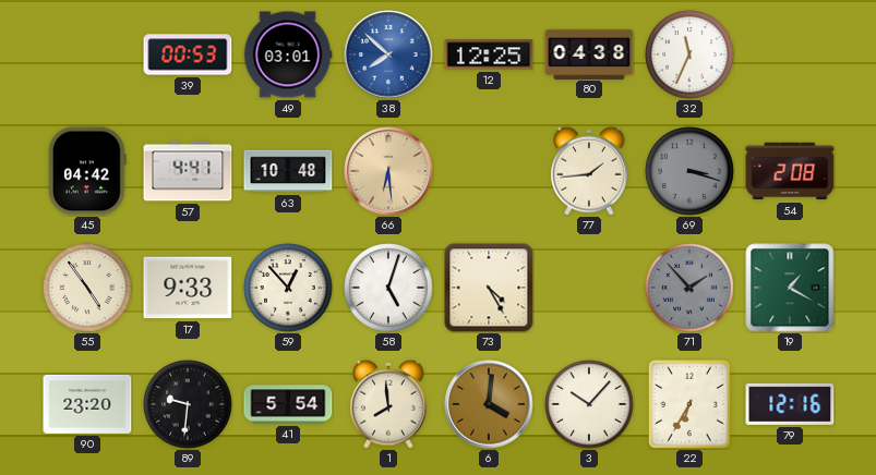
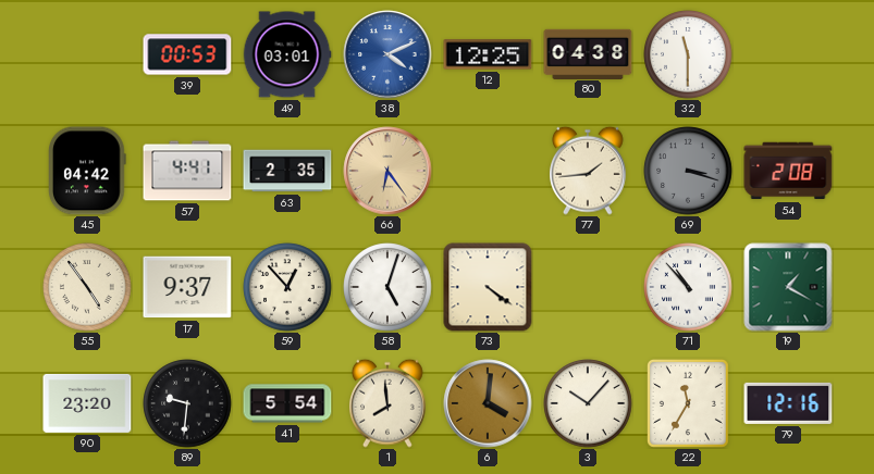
38: 7:52 -> 4:11
32: 11:34 -> 11:30
63: 10:48 -> 2:35
66: 6:29 -> 6:24
17: 9:33 -> 9:37
73: 4:25 -> 4:21
71: 1:53 -> 10:53
71 dial: grey -> white
22: 6:35 -> 11:35
